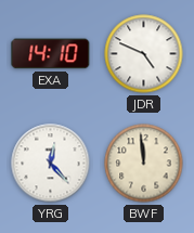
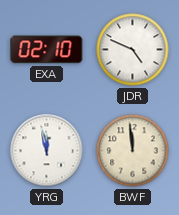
EXA: 14:10 -> 02:10
YRG: 12:23 -> 11:58
